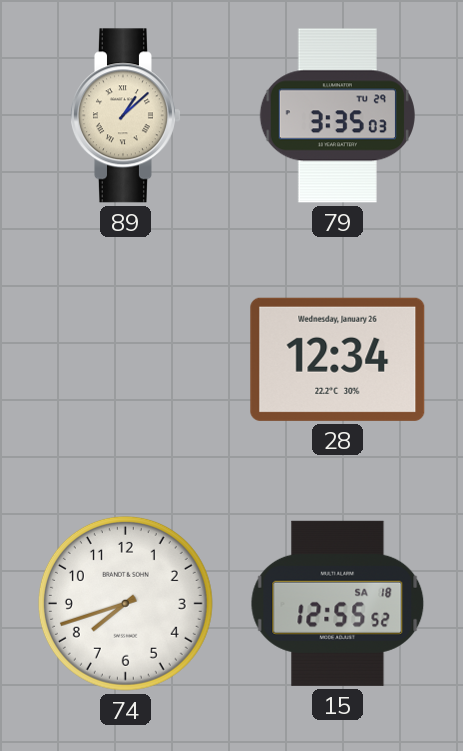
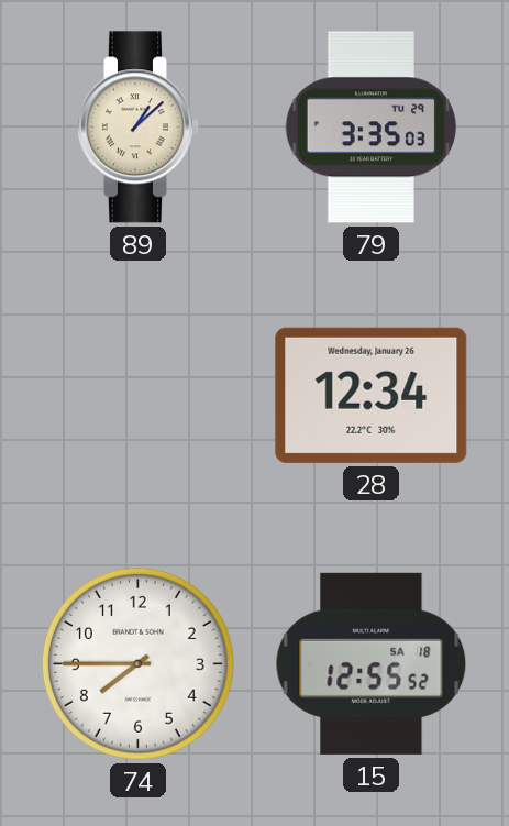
74: 7:42 -> 7:45
